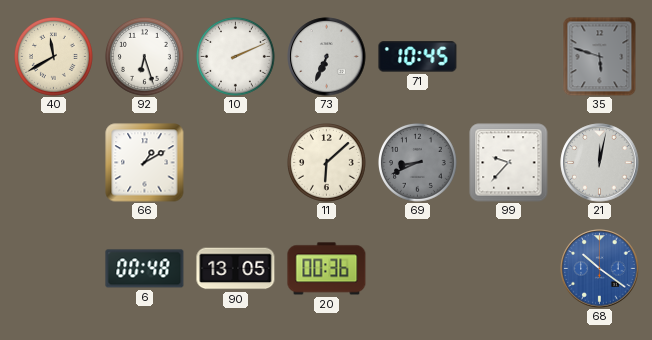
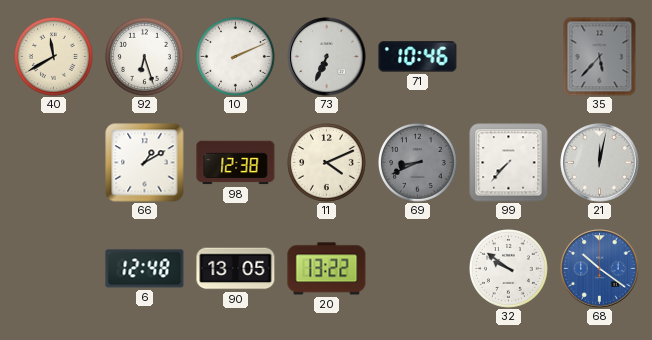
71: 10:45 -> 10:46
35: 5:48 -> 5:37
98: none -> 12:38
11: 6:08 -> 4:11
99: 9:37 -> 7:37
6: 00:48 -> 12:48
20: 00:36 -> 13:22
32: none -> 9:51
